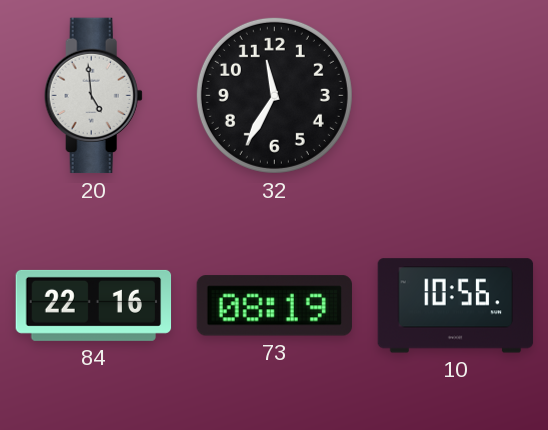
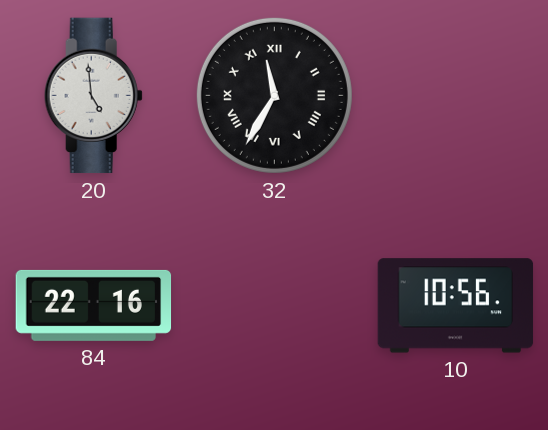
32 numerals: Arabic -> Roman
73: 08:19 -> none
